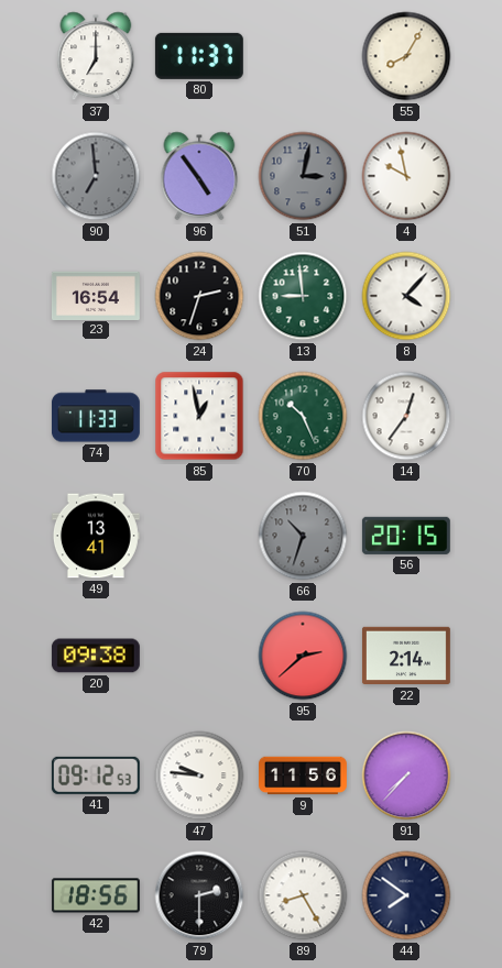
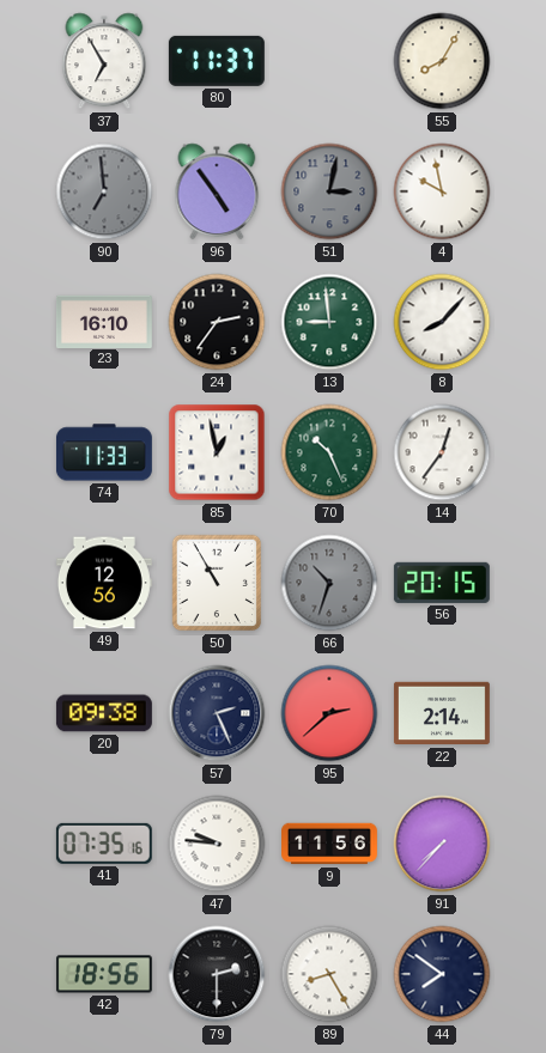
37: 7:00 -> 6:55
23: 16:54 -> 16:10
24: 2:33 -> 2:36
8: 4:07 -> 8:07
49: 13:41 -> 12:56
50: none -> 10:55
57: none -> 2:26
41: 09:12 -> 07:35
